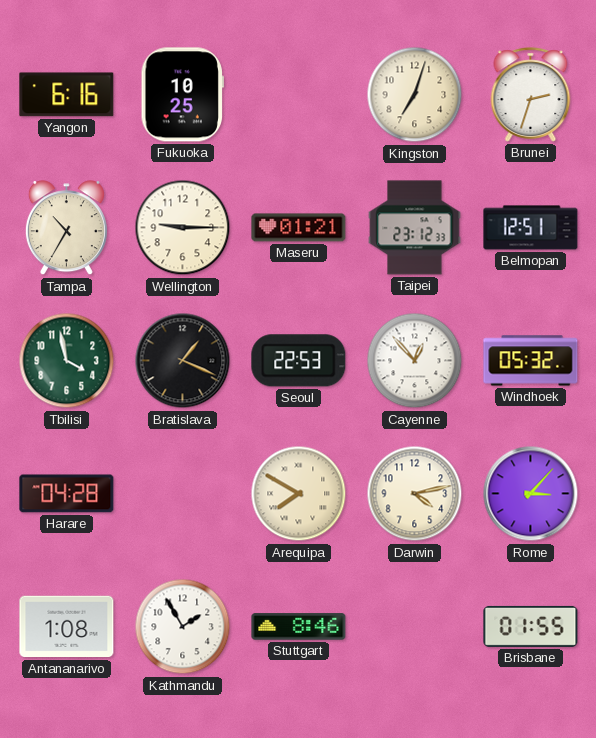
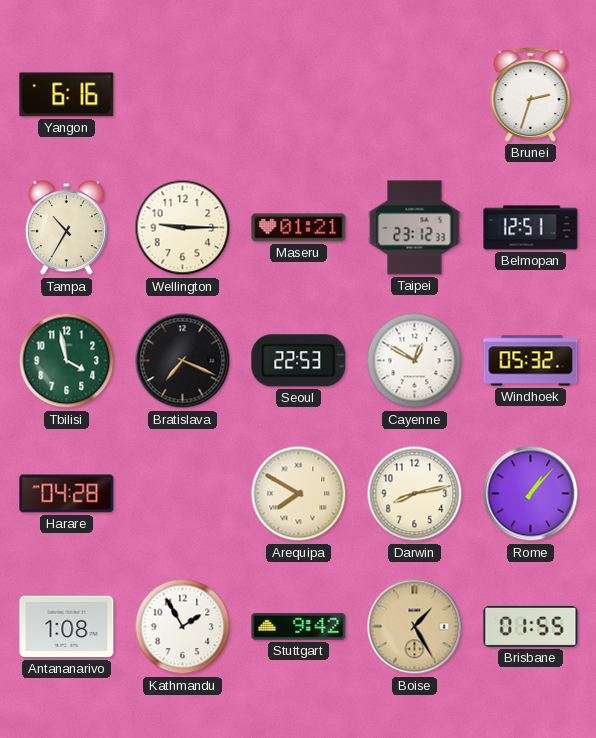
Fukuoka: 10:25 -> none
Kingston: 7:03 -> none
Bratislava: 1:19 -> 7:19
Cayenne: 12:53 -> 12:50
Darwin: 4:13 -> 8:13
Rome: 3:07 -> 1:07
Stuttgart: 8:46 -> 9:42
Boise: none -> 1:25
